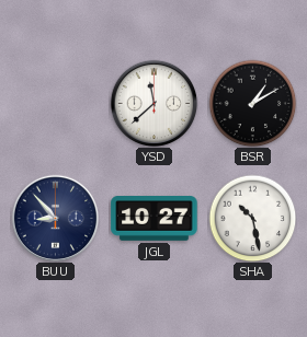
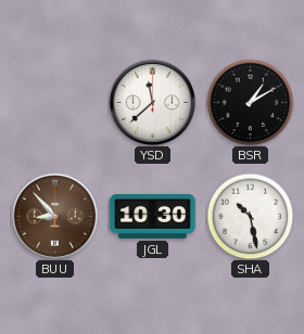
BUU dial: navy -> brown
JGL: 10:27 -> 10:30
